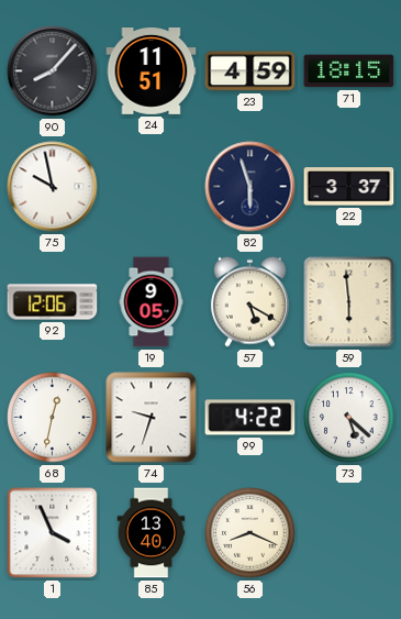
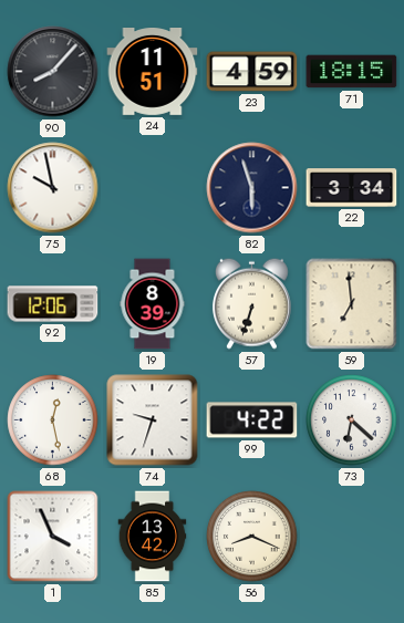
22: 3:37 -> 3:34
19: 9:05 -> 8:39
57: 5:20 -> 6:33
59: 5:59 -> 6:59
68: 12:32 -> 12:28
73: 5:22 -> 6:22
85: 13:40 -> 13:42
